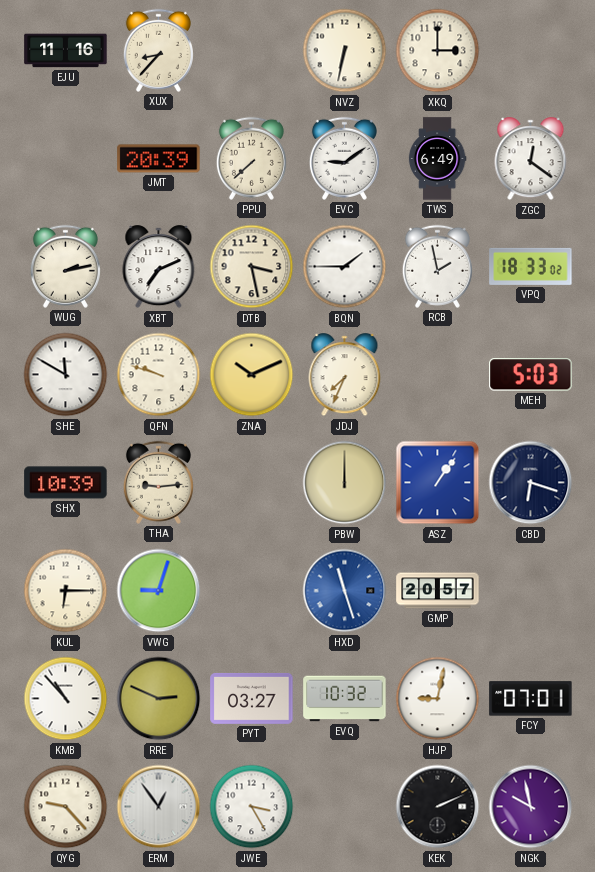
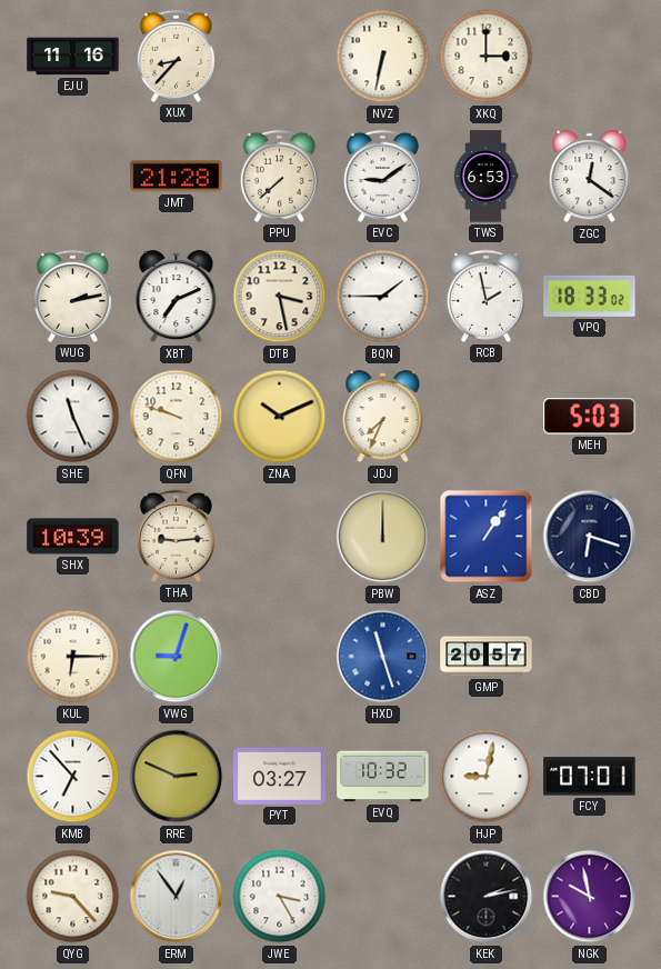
JMT: 20:39 -> 21:28
TWS: 6:49 -> 6:53
SHE: 11:50 -> 11:26
KMB: 10:53 -> 6:53
KEK: 2:11 -> 2:13
